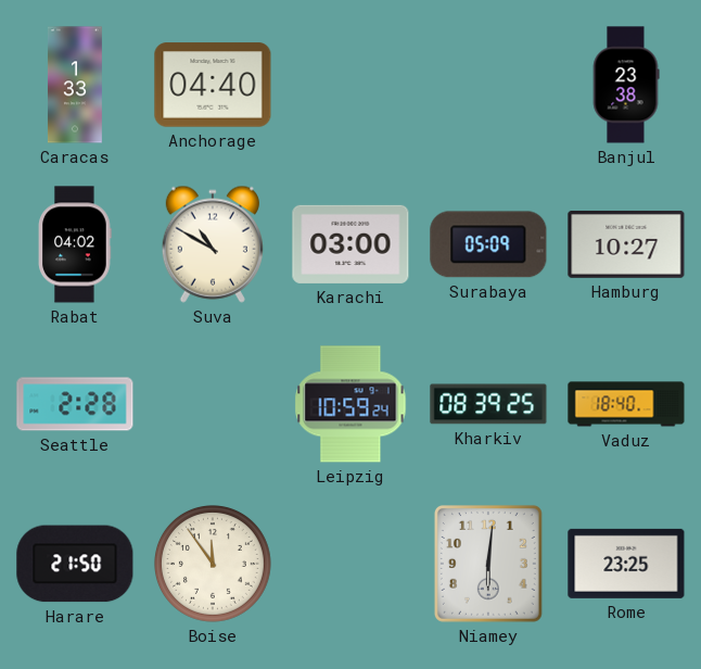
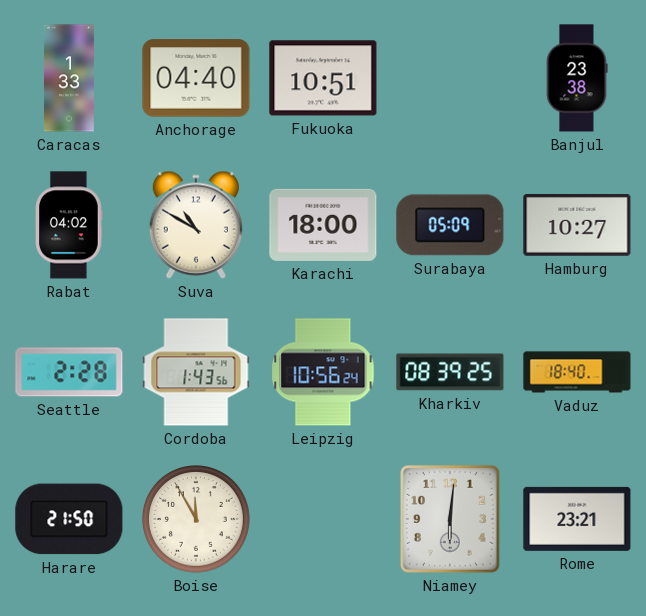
Fukuoka: none -> 10:51
Karachi: 03:00 -> 18:00
Cordoba: none -> 1:43
Leipzig: 10:59 -> 10:56
Boise: 11:54 -> 11:55
Rome: 23:25 -> 23:21
